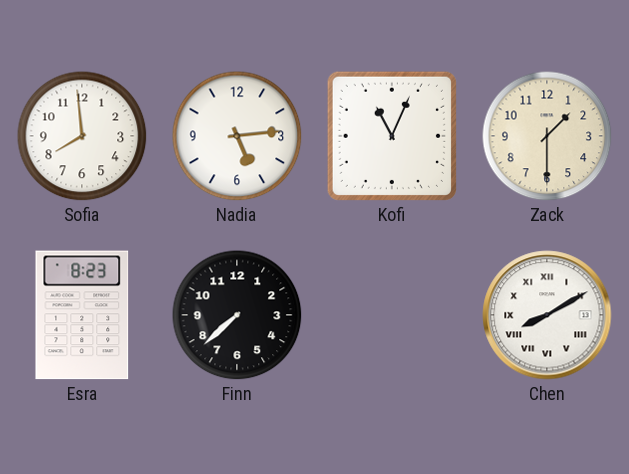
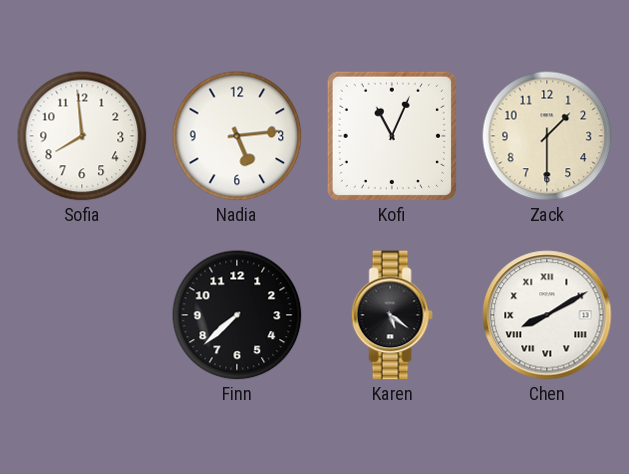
Esra: 8:23 -> none
Karen: none -> 5:21
